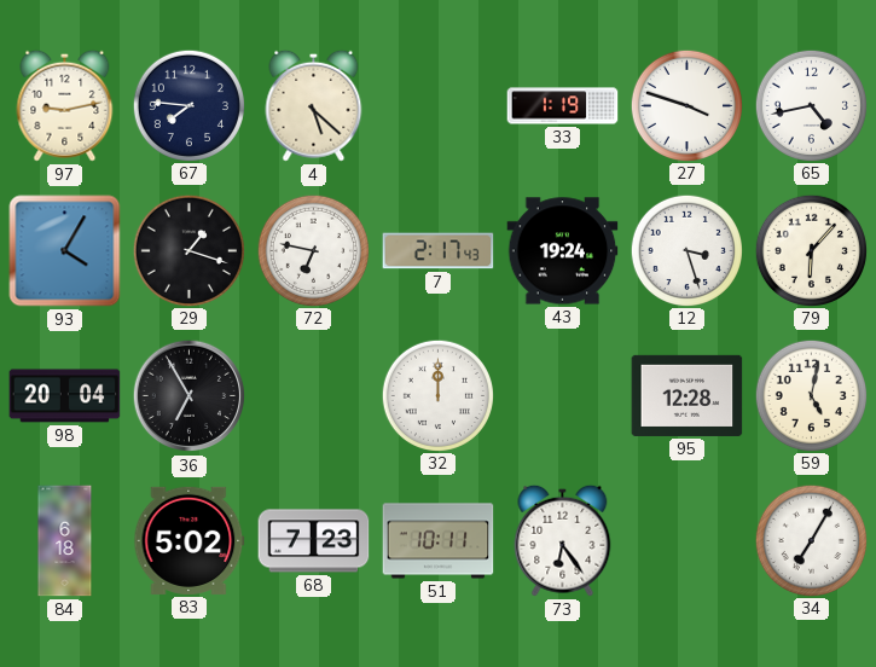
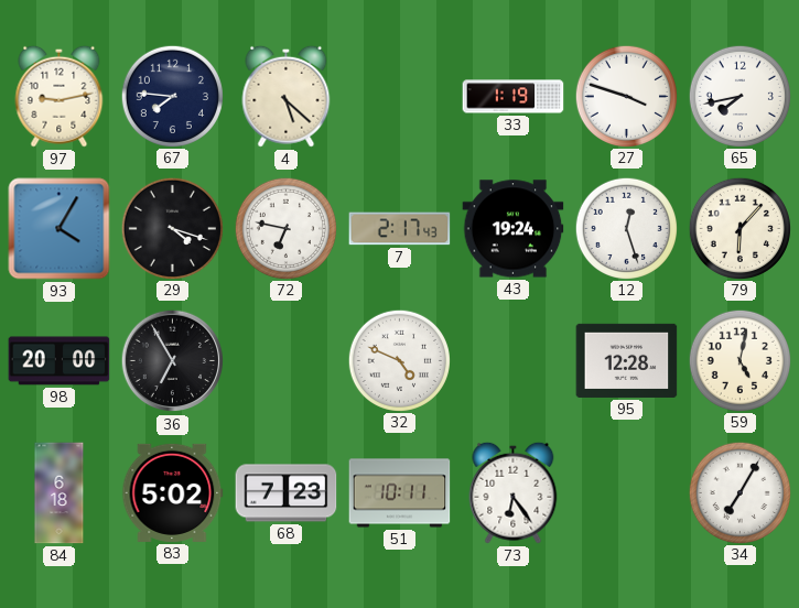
65: 4:43 -> 7:43
29: 1:18 -> 4:18
12: 3:27 -> 12:27
98: 20:04 -> 20:00
32: 12:00 -> 4:49
